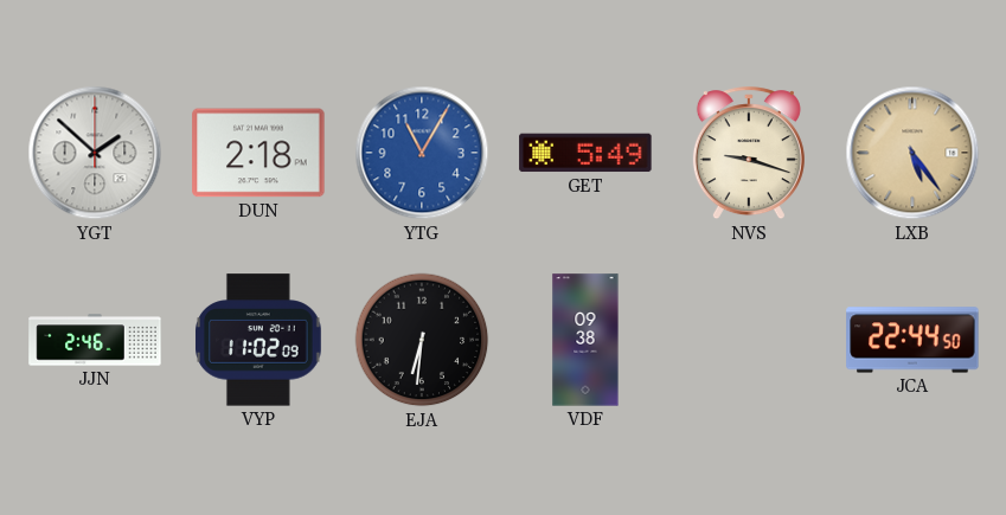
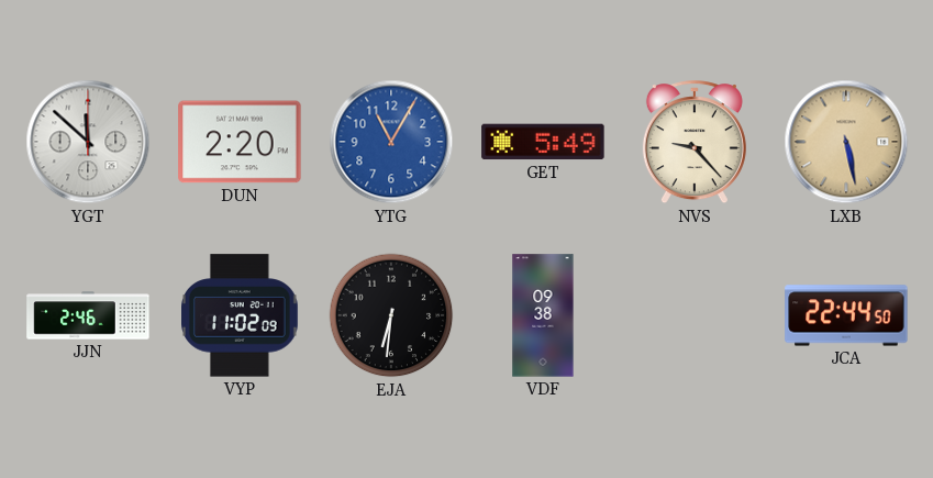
YGT: 1:52 -> 11:52
DUN: 2:18 -> 2:20
NVS: 9:18 -> 9:23
LXB: 5:24 -> 5:28
